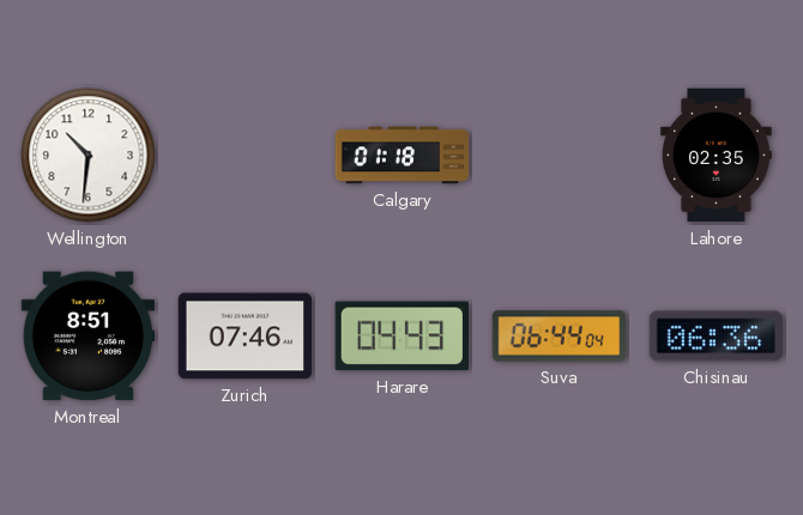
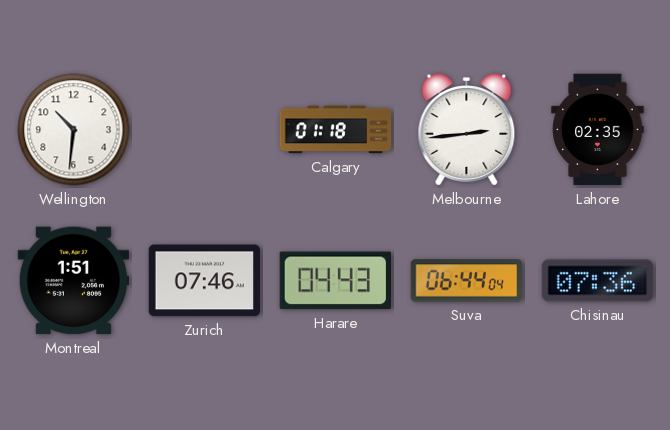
Melbourne: none -> 2:44
Montreal: 8:51 -> 1:51
Chisinau: 06:36 -> 07:36
